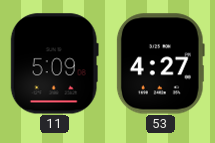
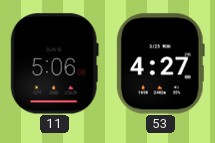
11: 5:09 -> 5:06
